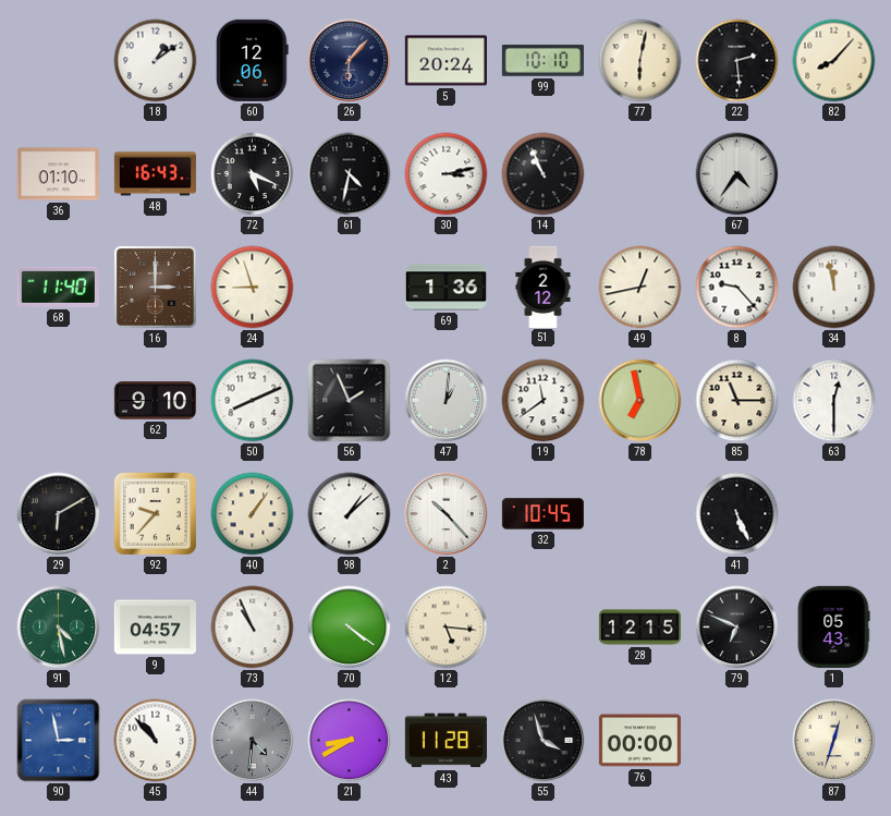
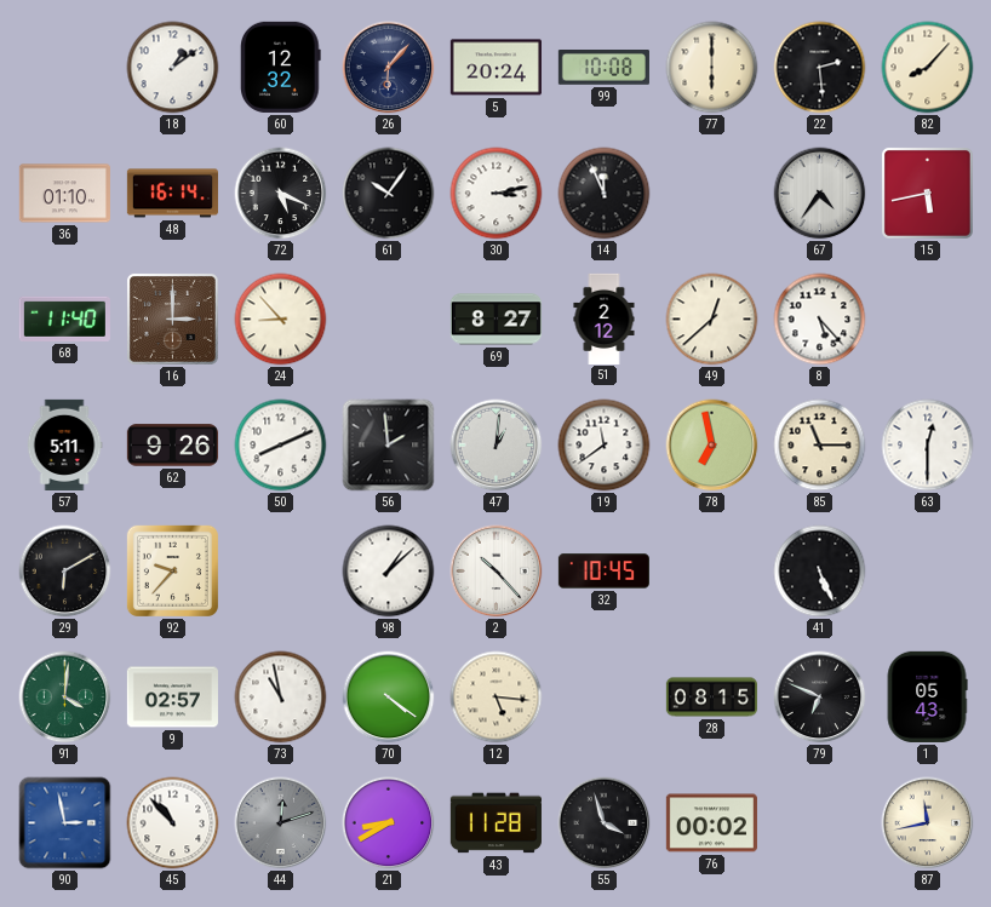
60: 12:06 -> 12:32
99: 10:10 -> 10:08
77: 6:02 -> 6:00
48: 16:43 -> 16:14
61: 4:32 -> 10:06
14: 10:56 -> 11:56
15: none -> 5:43
24: 8:57 -> 8:53
69: 1:36 -> 8:27
49: 12:43 -> 12:38
8: 9:23 -> 5:23
34: 11:58 -> none
57: none -> 5:11
62: 9:10 -> 9:26
56: 1:56 -> 1:59
40: 1:06 -> none
91: 4:28 -> 4:01
9: 04:57 -> 02:57
73: 10:56 -> 10:58
28: 12:15 -> 08:15
44: 4:31 -> 12:12
76: 00:00 -> 00:02
87: 12:33 -> 11:43
